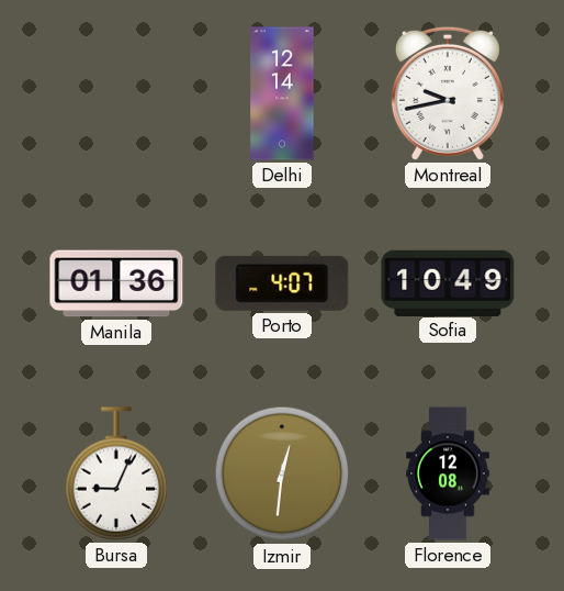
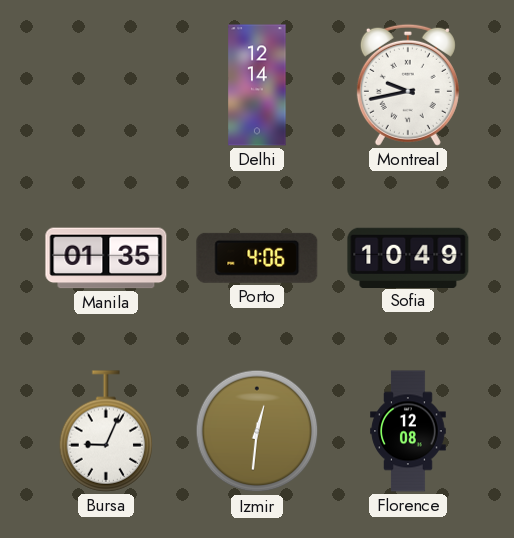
Manila: 01:36 -> 01:35
Porto: 4:07 -> 4:06
